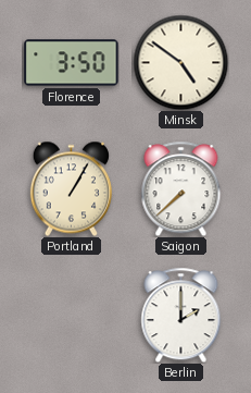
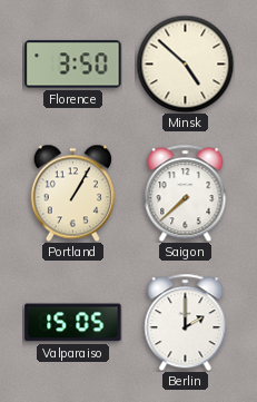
Minsk: 4:51 -> 4:52
Valparaiso: none -> 15:05
